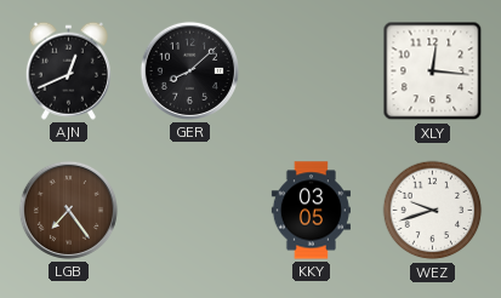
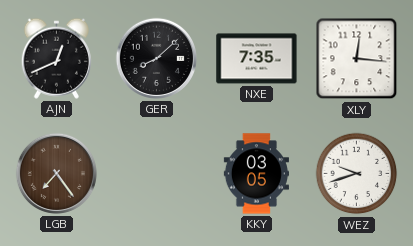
NXE: none -> 7:35
